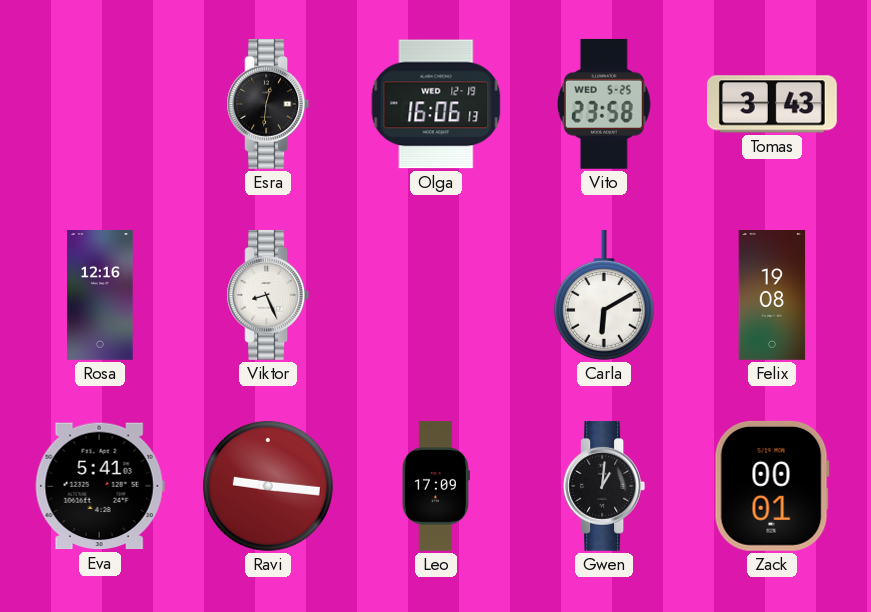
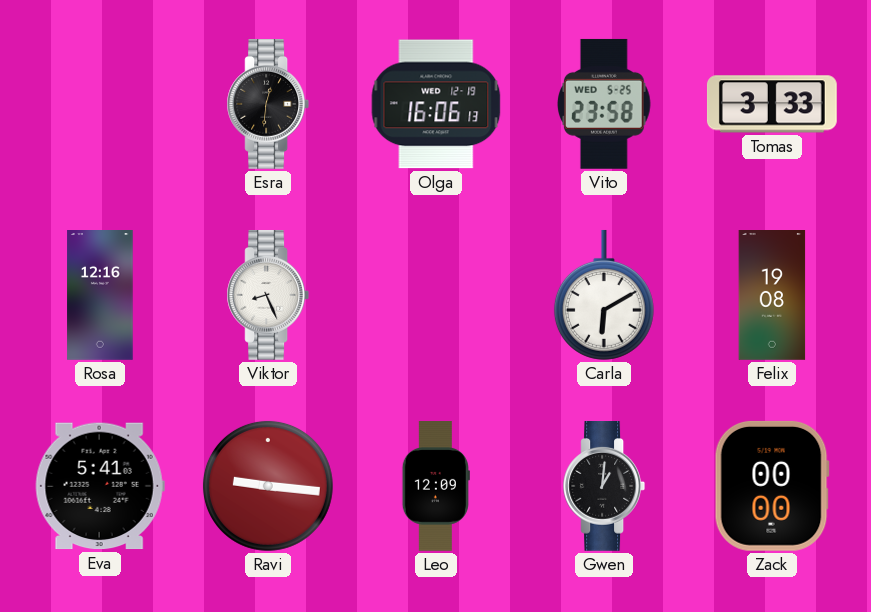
Tomas: 3:43 -> 3:33
Leo: 17:09 -> 12:09
Zack: 00:01 -> 00:00
